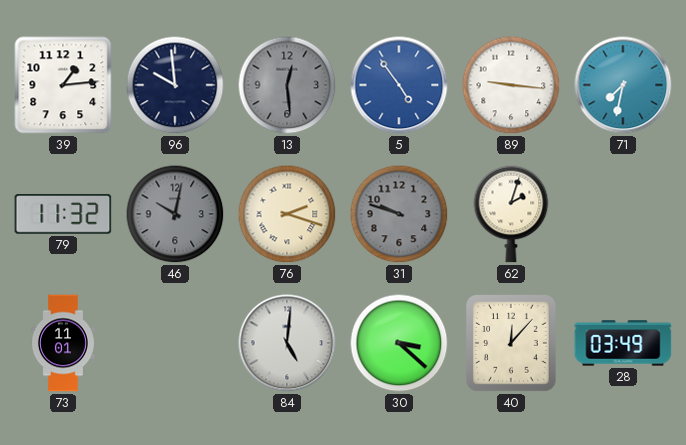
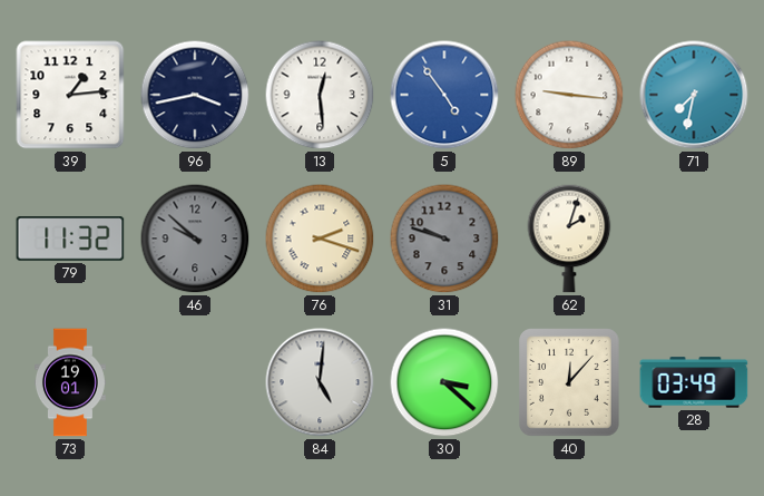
96: 9:59 -> 3:43
13 dial: grey -> white
46: 10:02 -> 9:52
73: 11:01 -> 19:01
